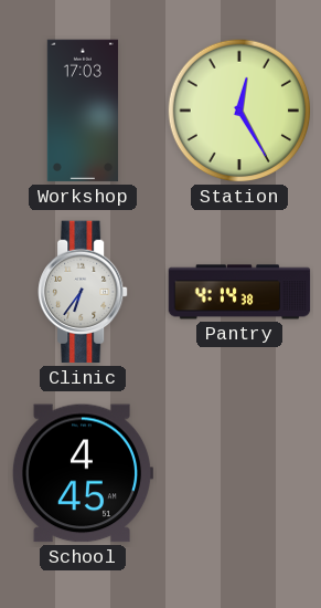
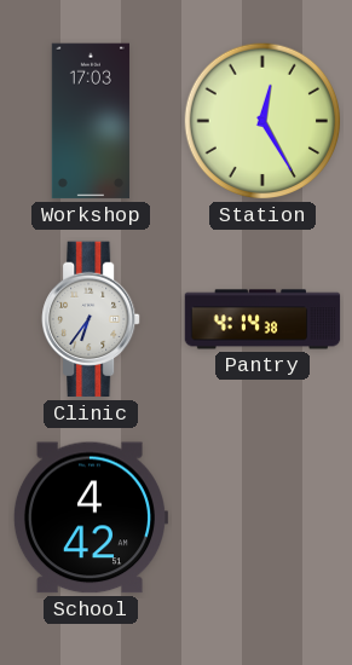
School: 4:45 -> 4:42
